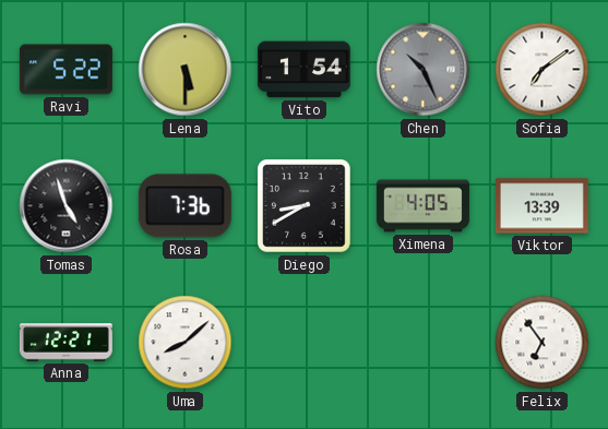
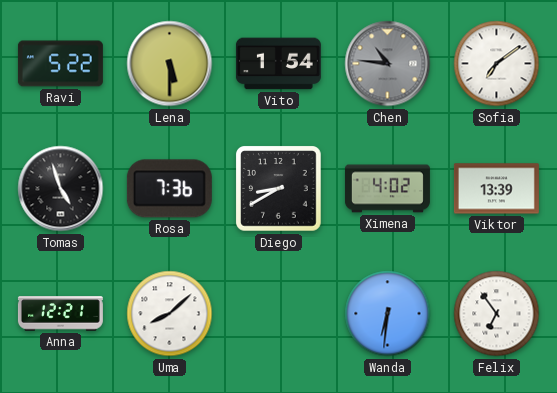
Chen: 10:26 -> 10:46
Ximena: 4:05 -> 4:02
Wanda: none -> 6:31
